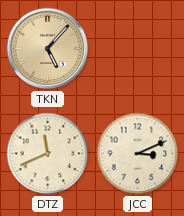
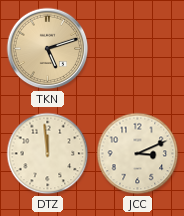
TKN: 5:07 -> 5:12
DTZ: 11:41 -> 11:59
